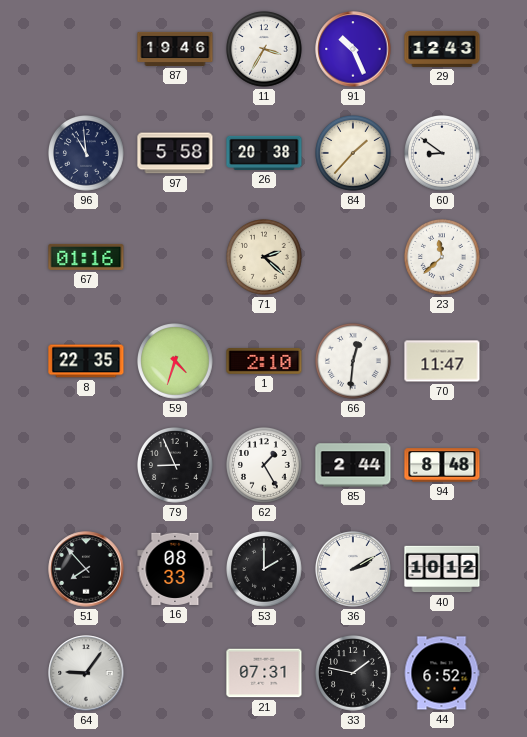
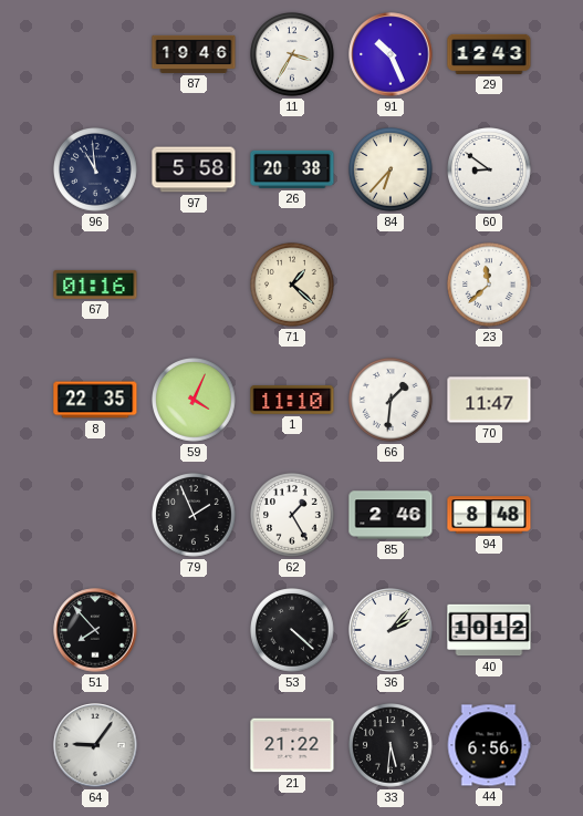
84: 1:37 -> 6:37
71: 2:22 -> 1:22
59: 4:33 -> 4:04
1: 2:10 -> 11:10
66: 12:31 -> 1:31
79: 8:56 -> 1:56
85: 2:44 -> 2:46
16: 08:33 -> none
53: 2:00 -> 4:22
36: 2:10 -> 2:07
21: 07:31 -> 21:22
33: 1:47 -> 5:31
44: 6:52 -> 6:56
